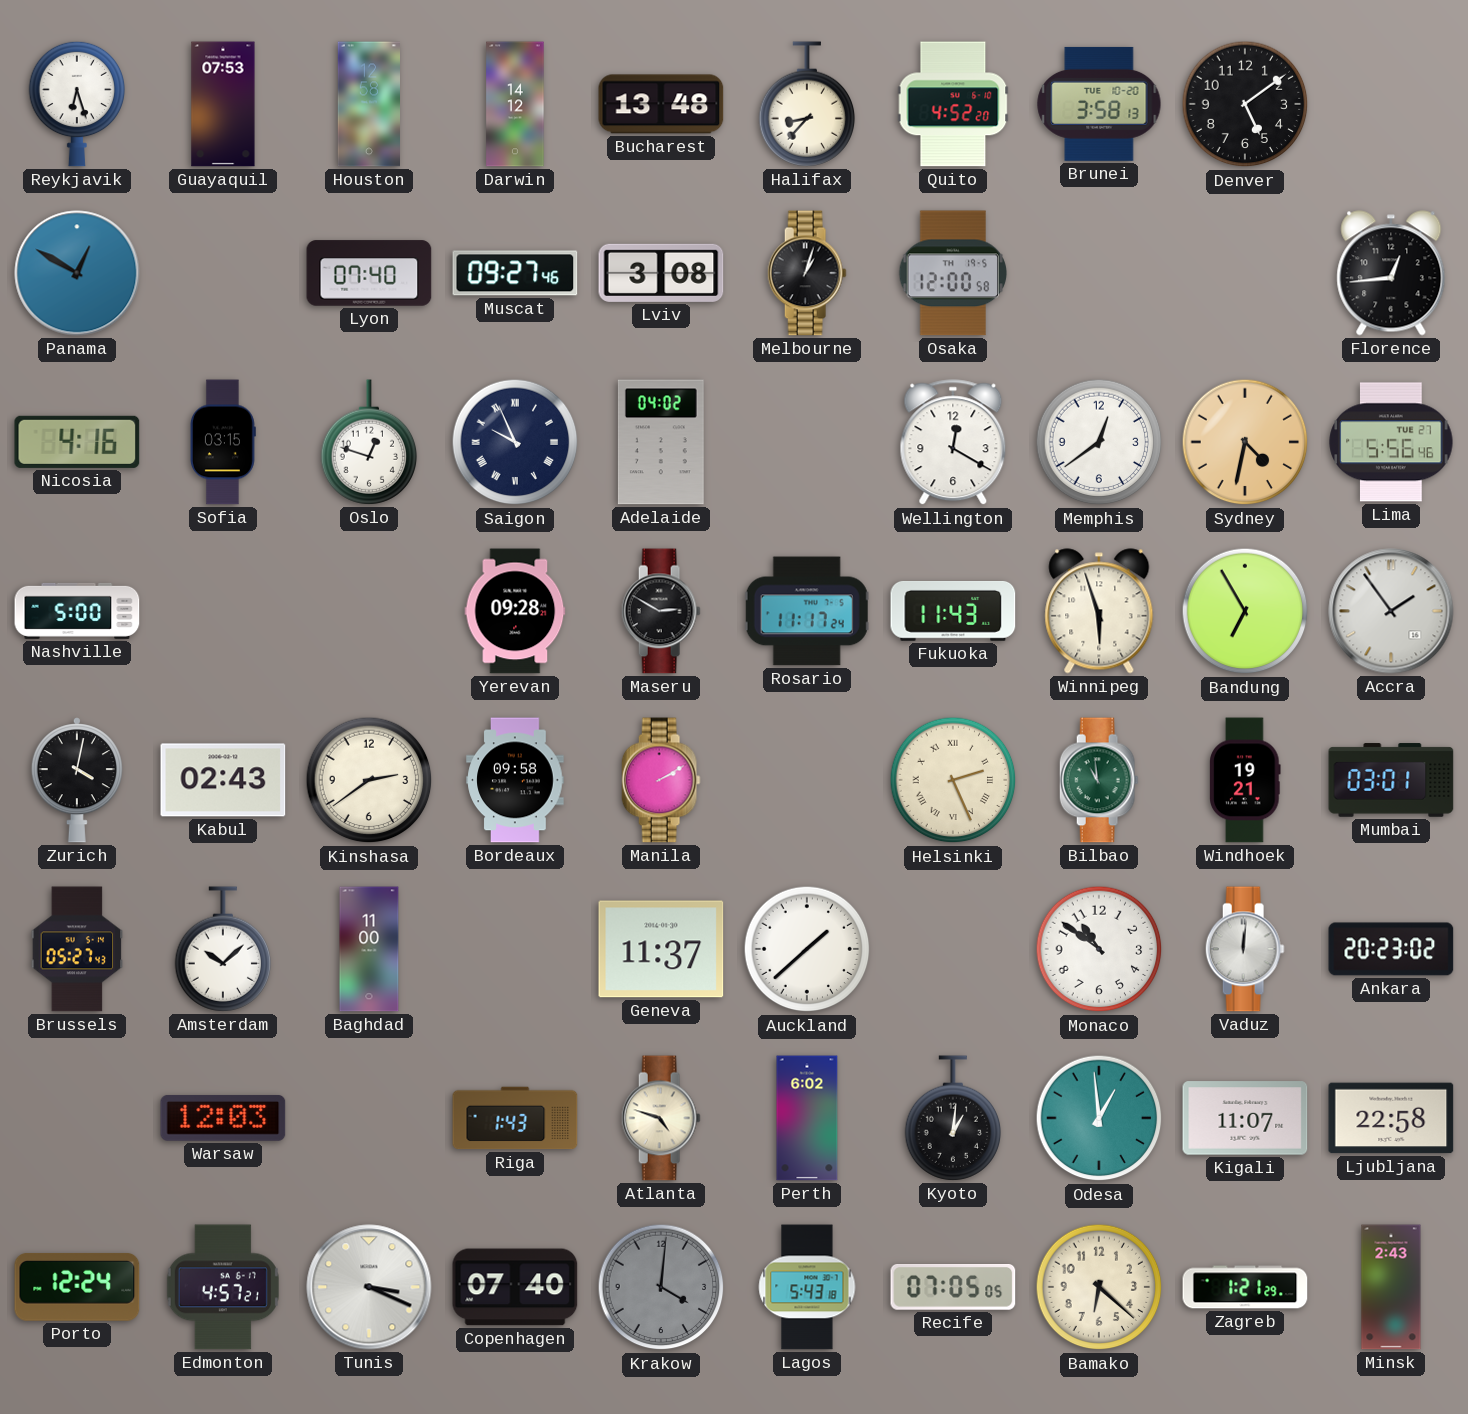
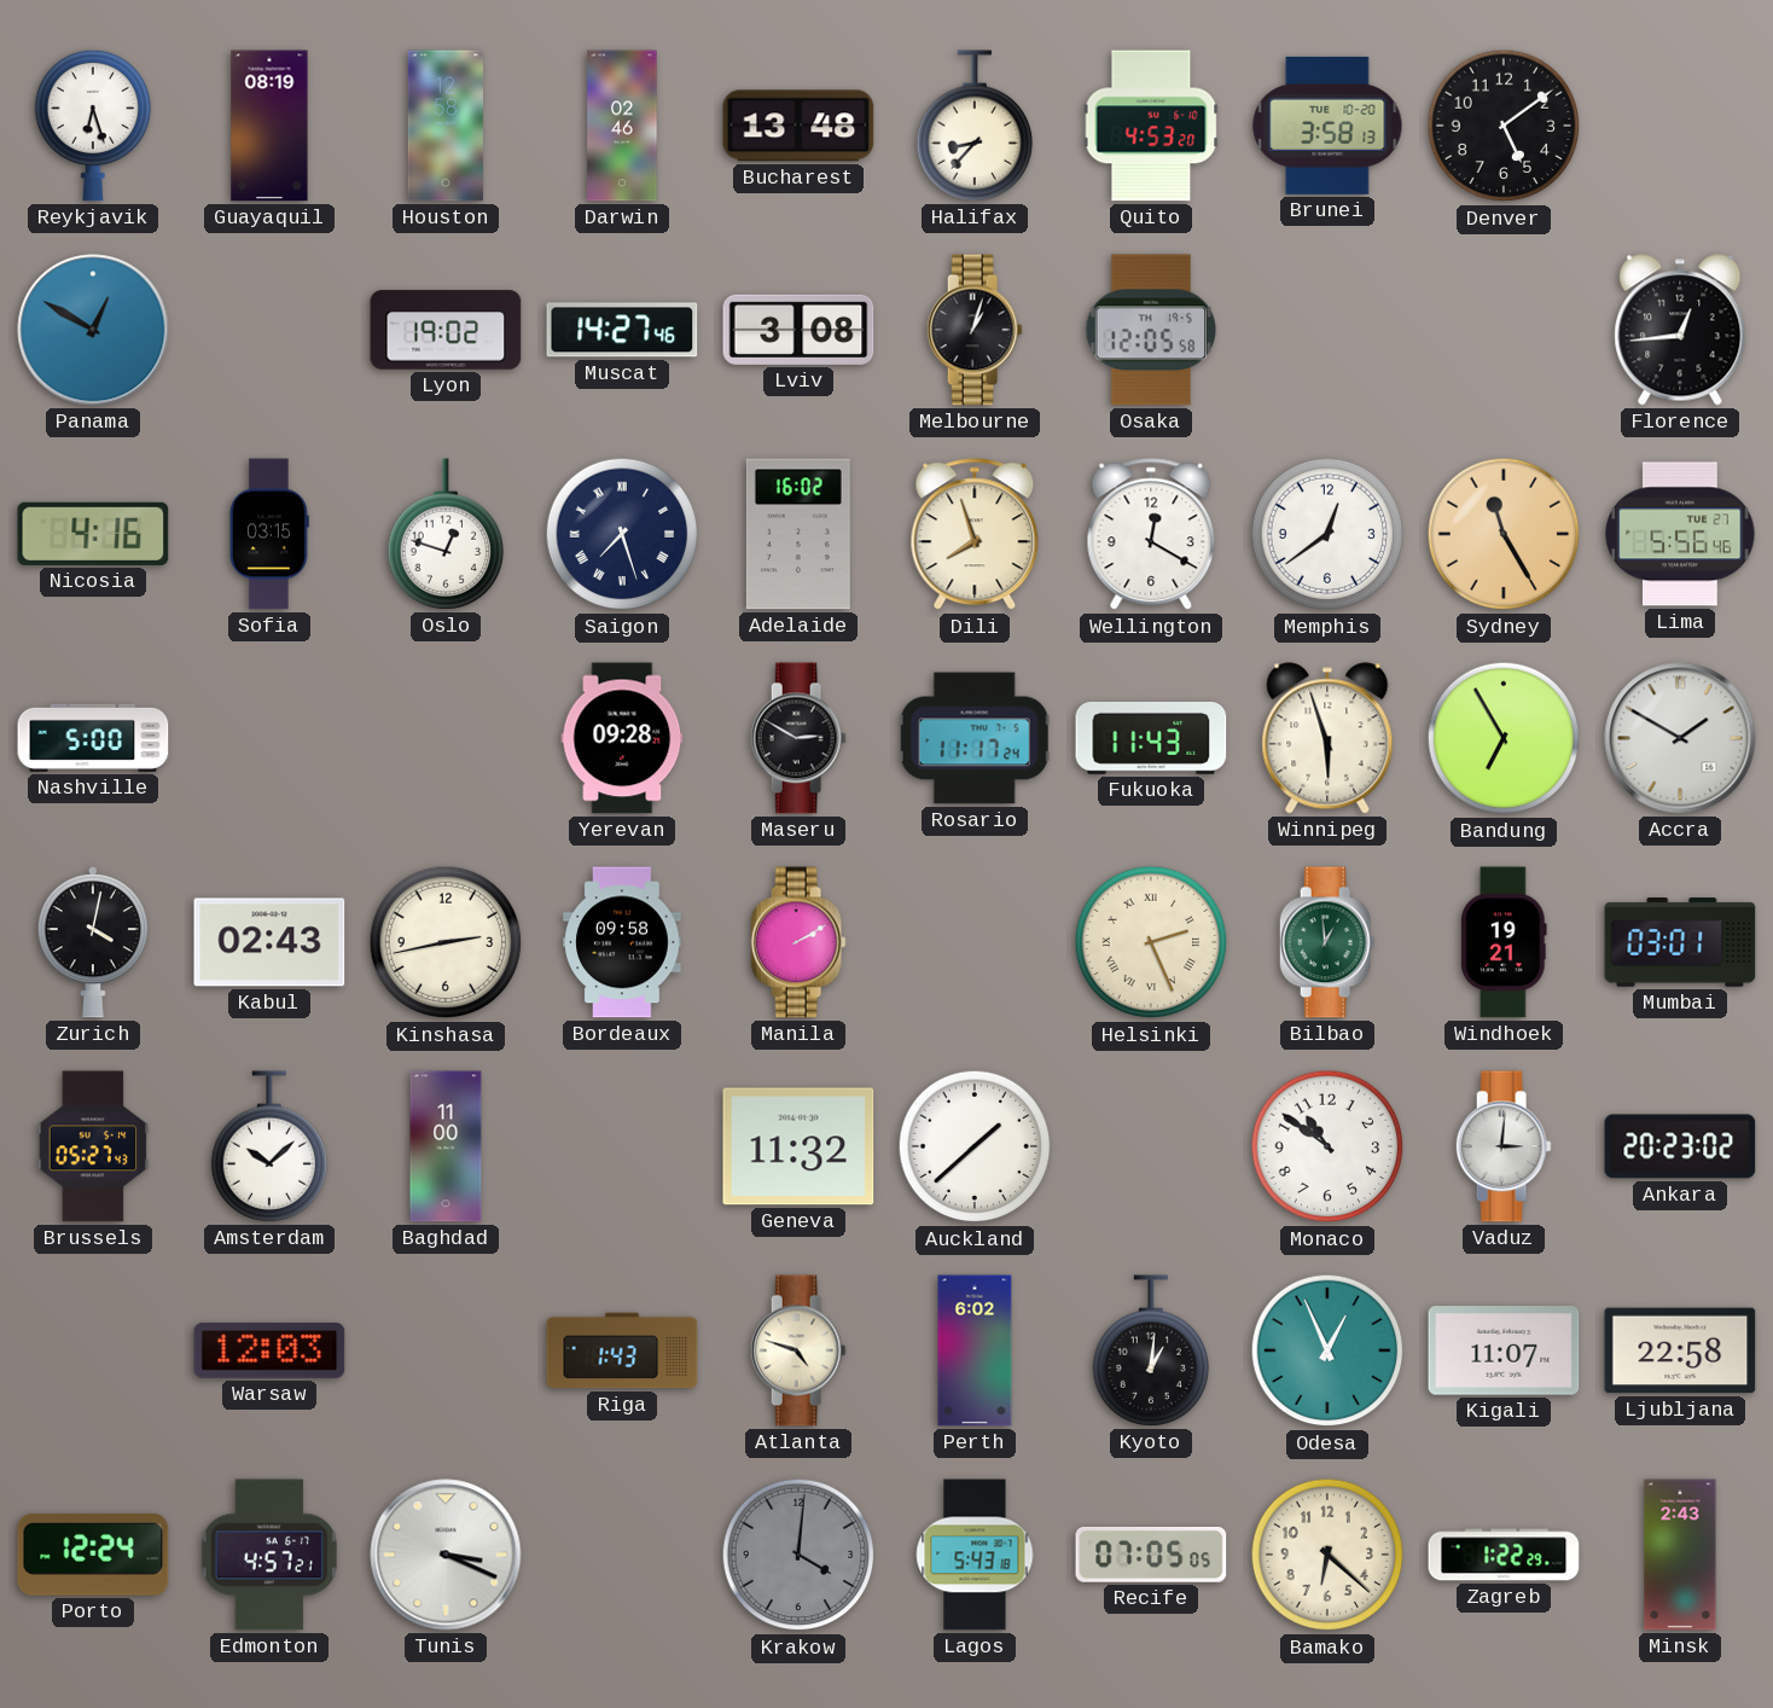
Guayaquil: 07:53 -> 08:19
Darwin: 14:12 -> 02:46
Quito: 4:52 -> 4:53
Lyon: 07:40 -> 19:02
Muscat: 09:27 -> 14:27
Osaka: 12:00 -> 12:05
Saigon: 9:56 -> 7:27
Adelaide: 04:02 -> 16:02
Dili: none -> 7:57
Sydney: 4:32 -> 11:25
Accra: 1:54 -> 1:50
Kinshasa: 2:39 -> 2:43
Bilbao: 10:59 -> 12:59
Geneva: 11:37 -> 11:32
Vaduz: 12:01 -> 3:01
Odesa: 12:59 -> 12:56
Copenhagen: 07:40 -> none
Zagreb: 1:21 -> 1:22
